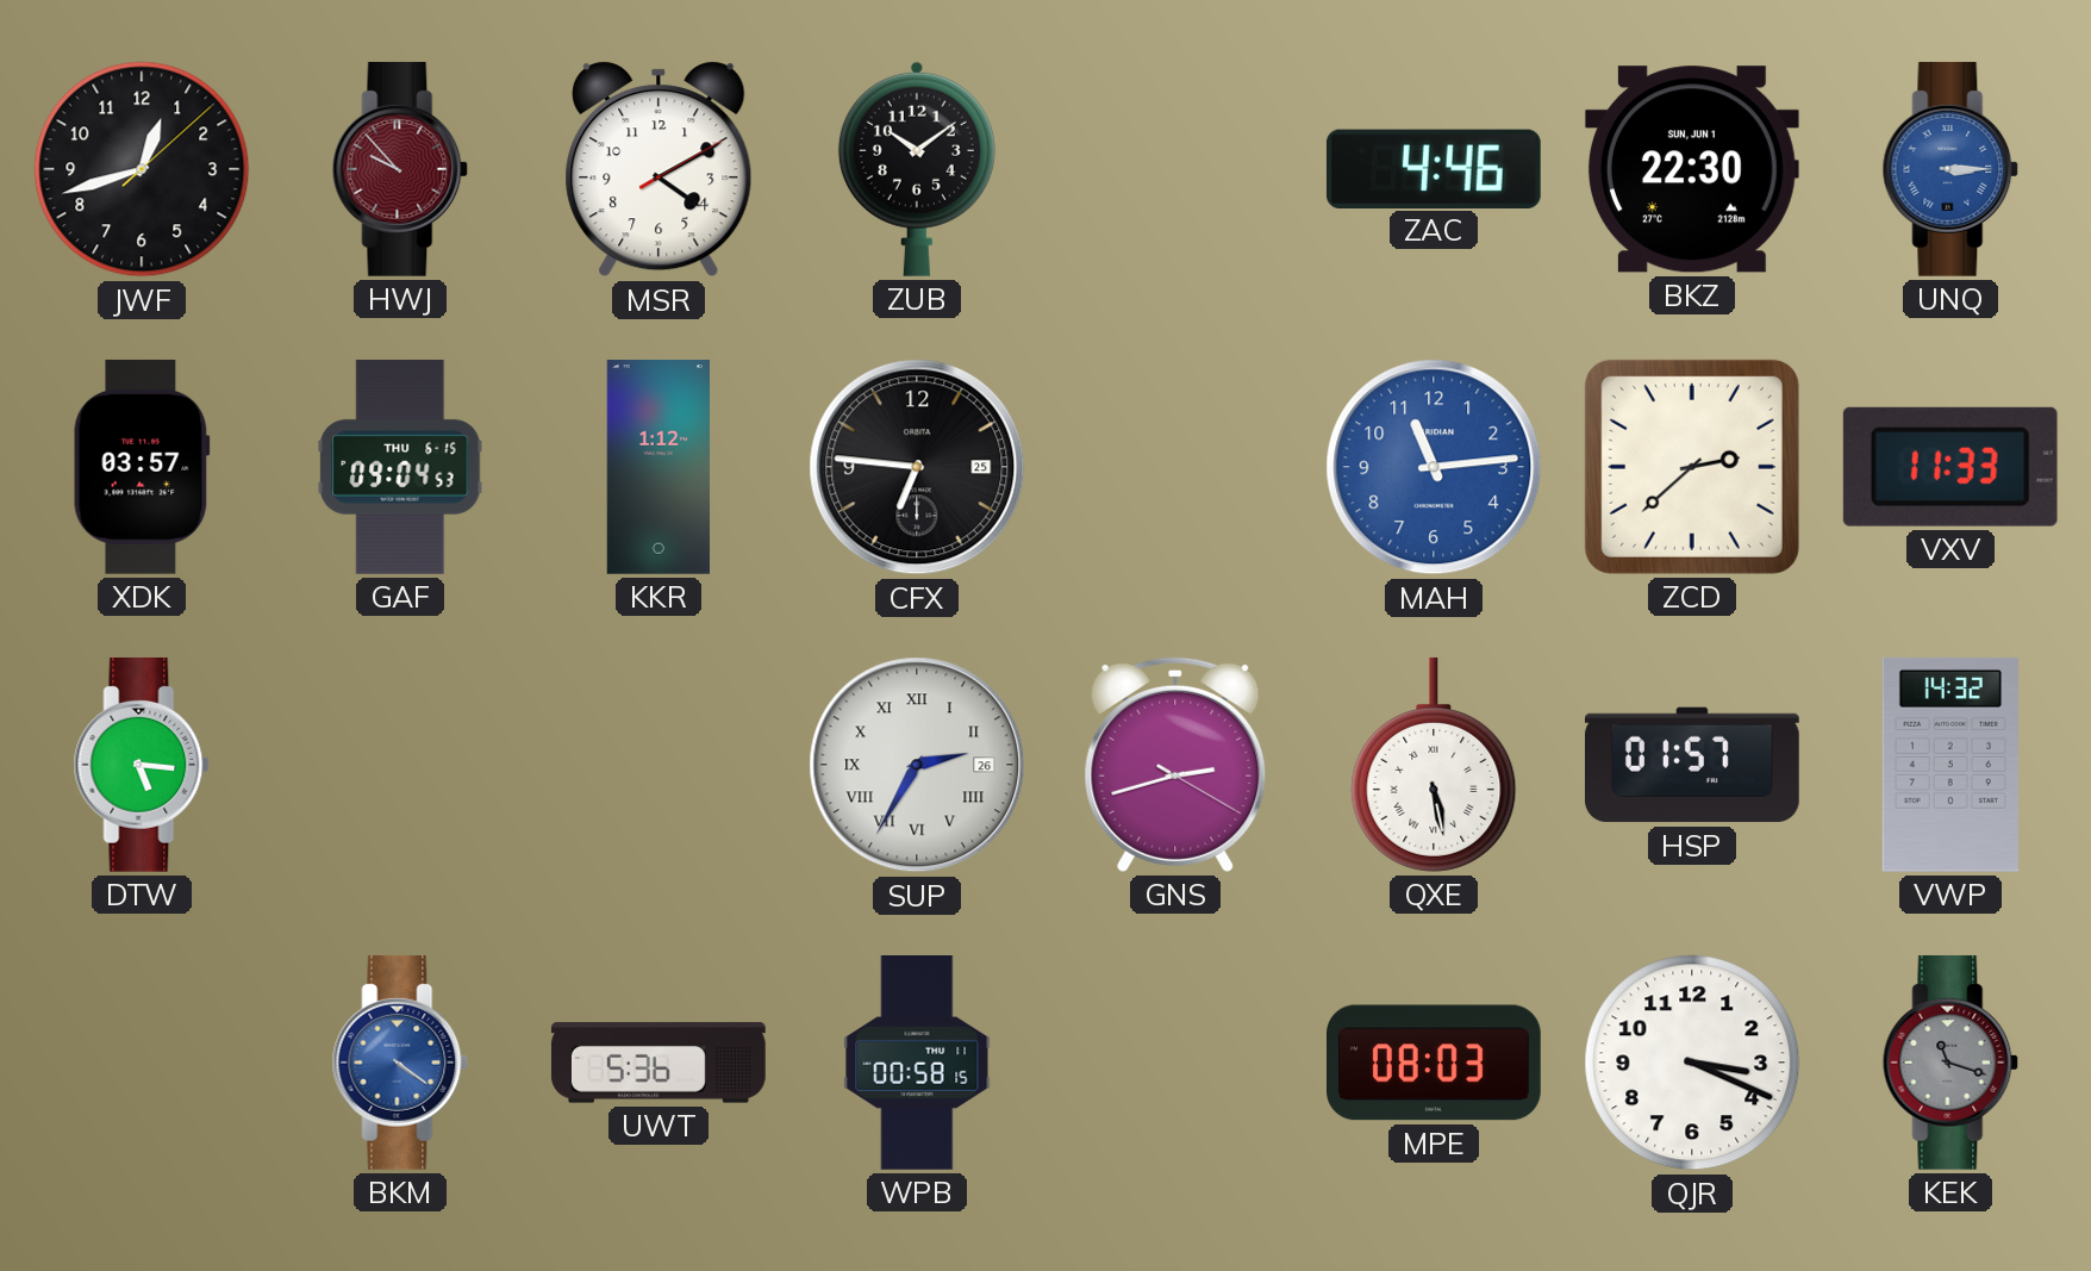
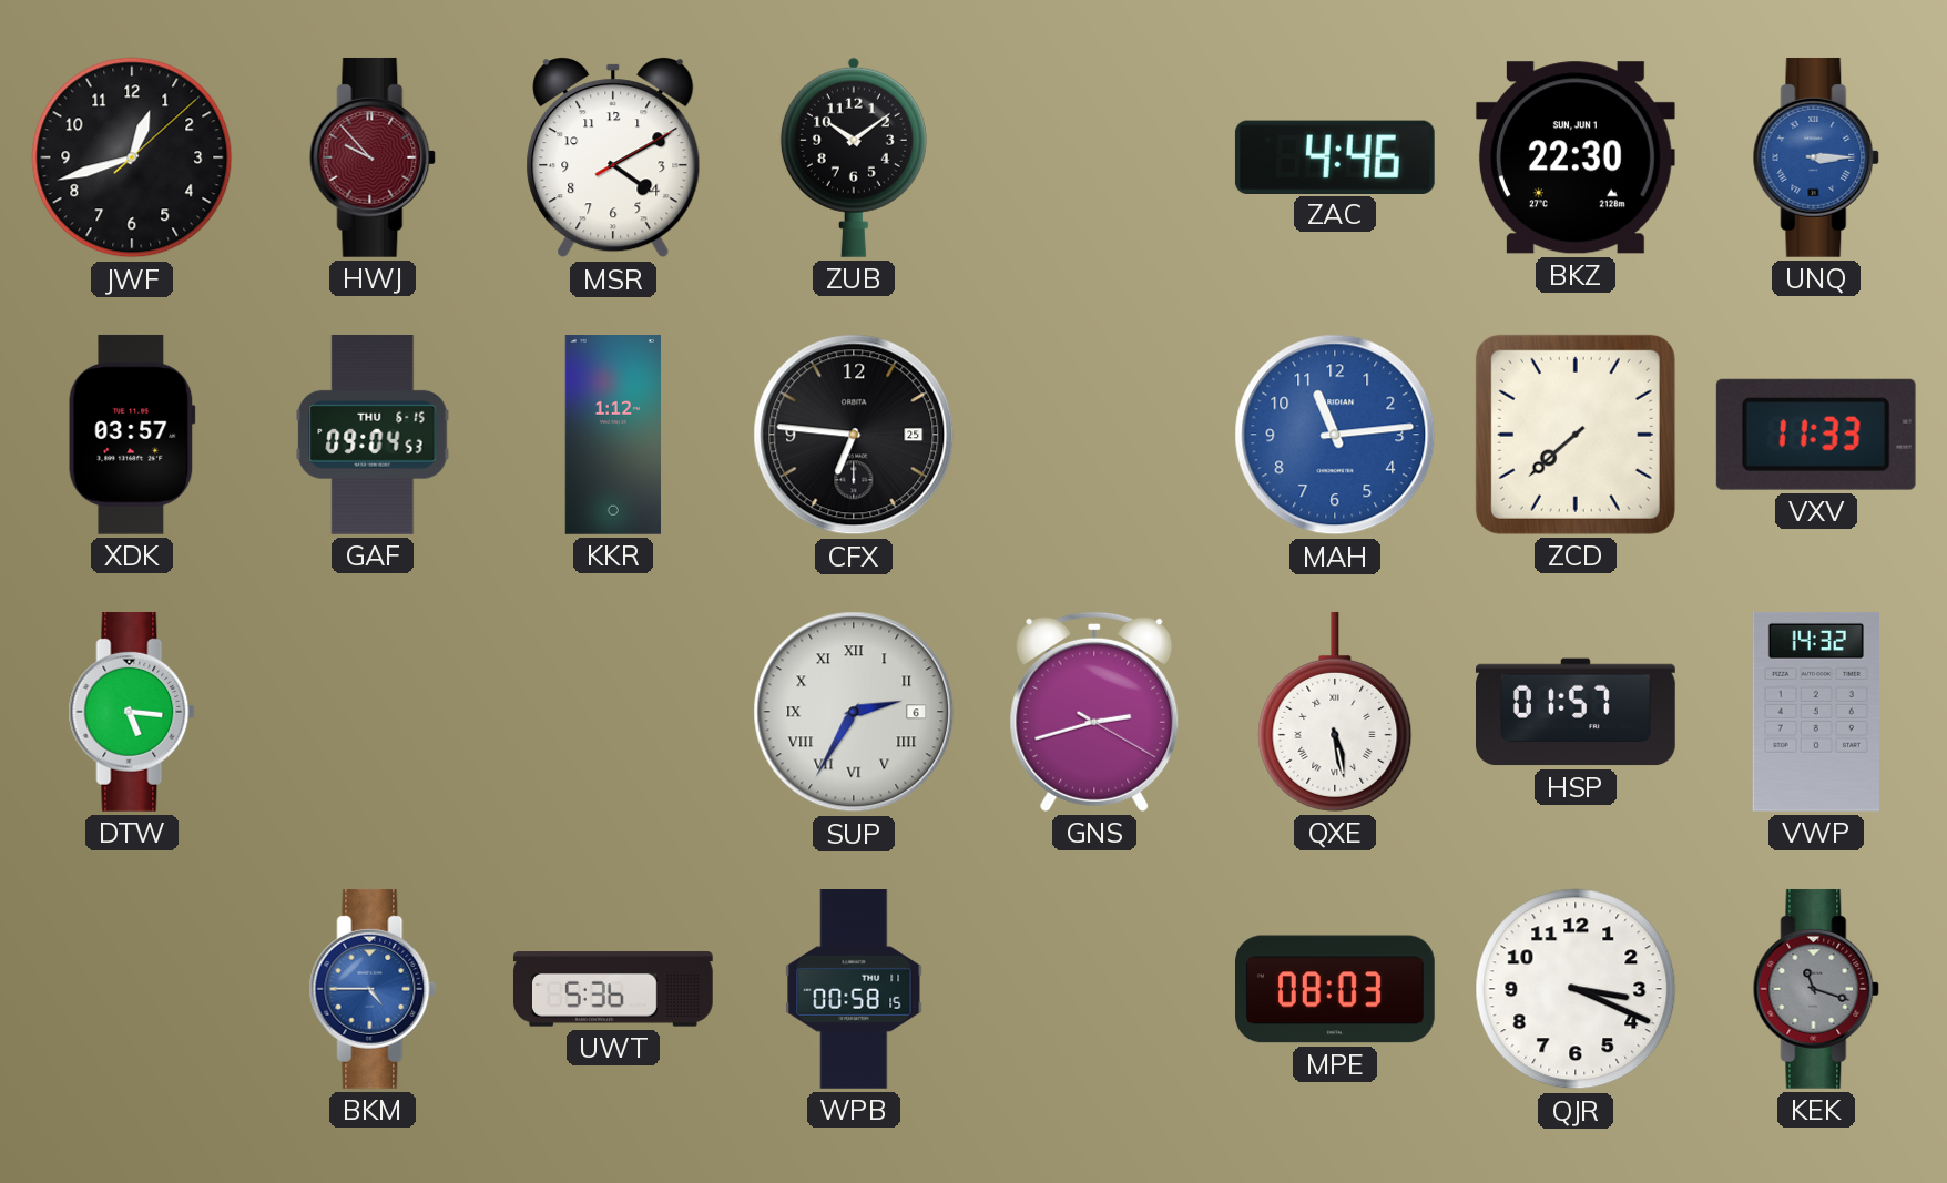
ZCD: 2:38 -> 7:38
SUP date: 26 -> 6
BKM: 4:21 -> 4:45
